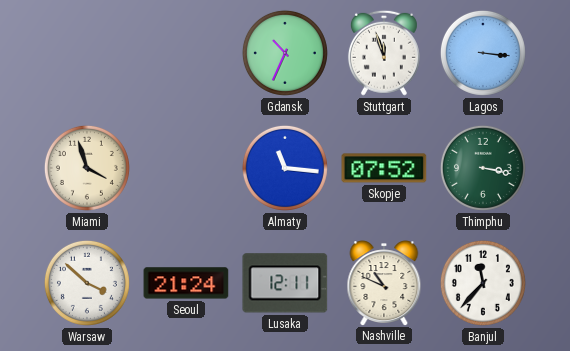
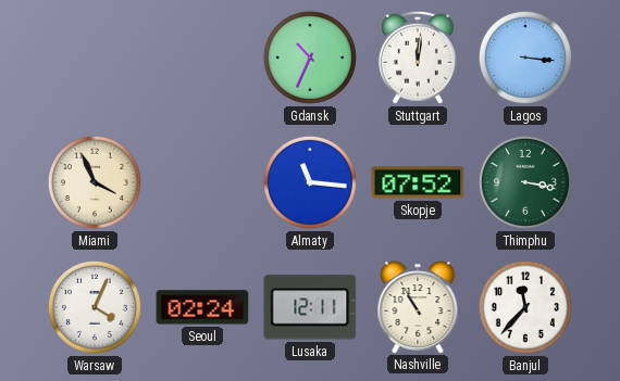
Stuttgart: 11:57 -> 12:01
Miami: 3:57 -> 3:56
Warsaw: 3:52 -> 4:04
Seoul: 21:24 -> 02:24
Nashville: 10:49 -> 10:55
